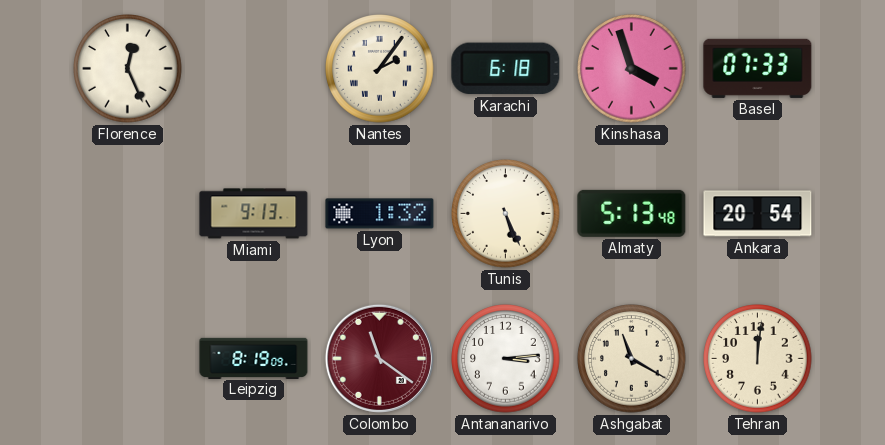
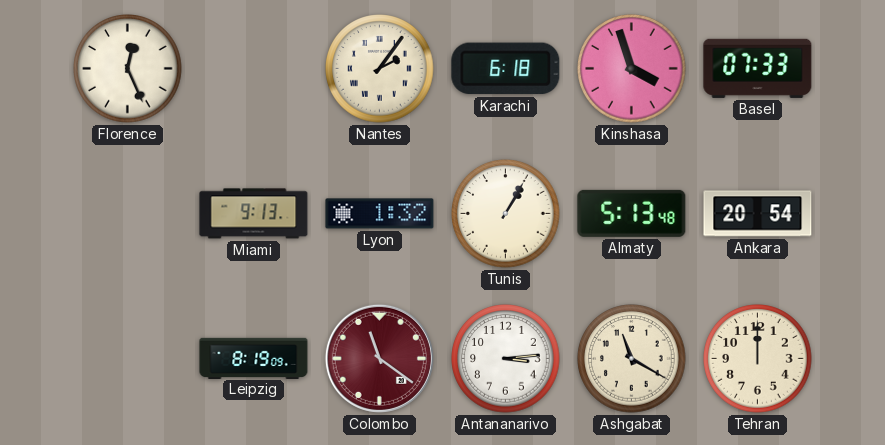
Tunis: 5:26 -> 1:05
Tehran: 12:01 -> 12:00
